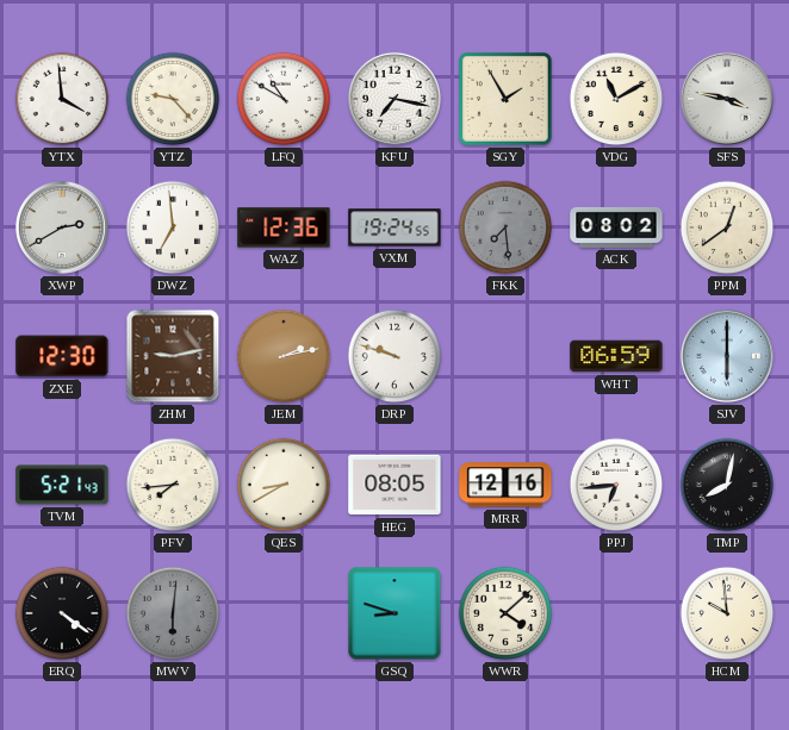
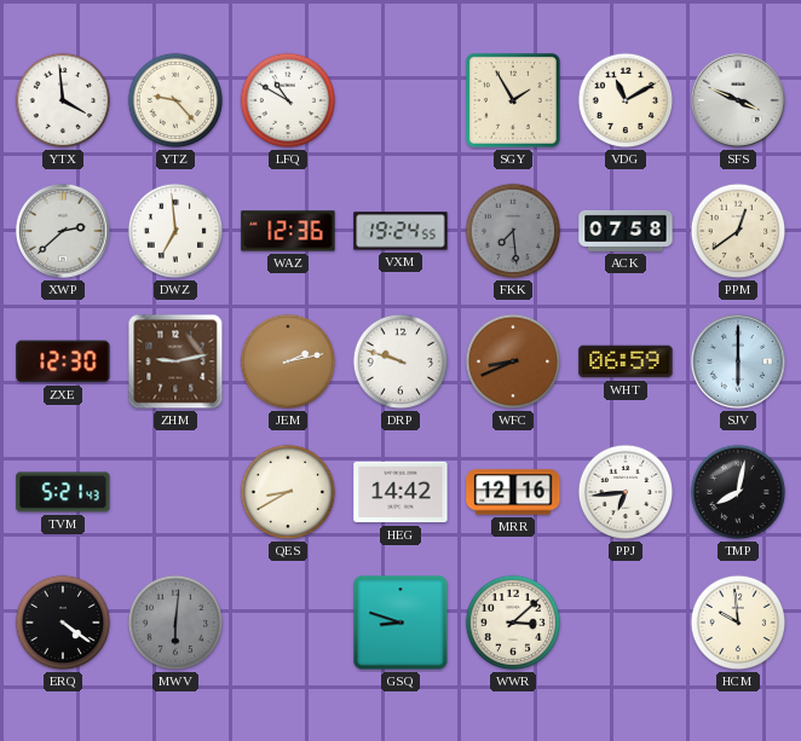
KFU: 7:17 -> none
SFS: 3:47 -> 3:49
XWP: 2:40 -> 2:38
ACK: 08:02 -> 07:58
WFC: none -> 8:41
PFV: 7:44 -> none
HEG: 08:05 -> 14:42
WWR: 4:08 -> 3:08
